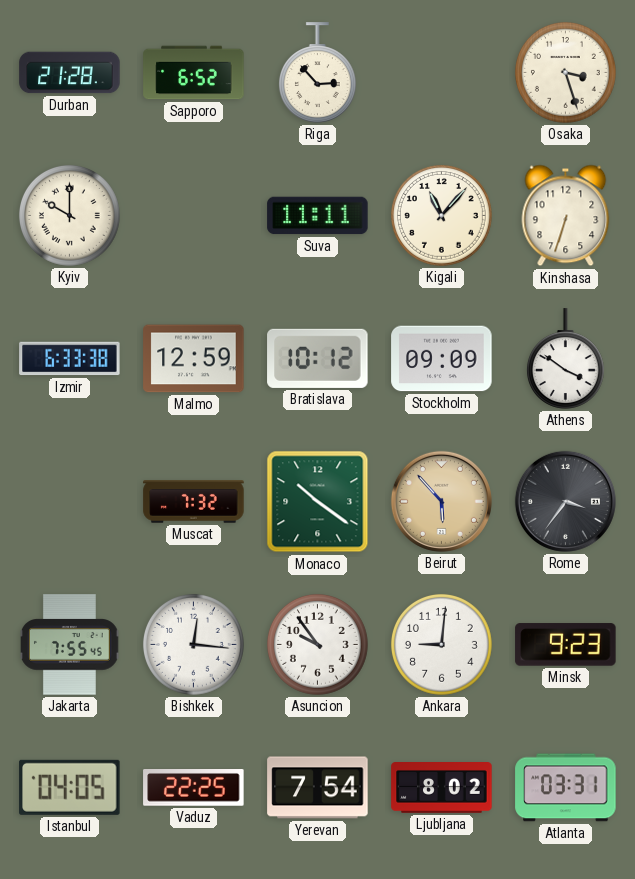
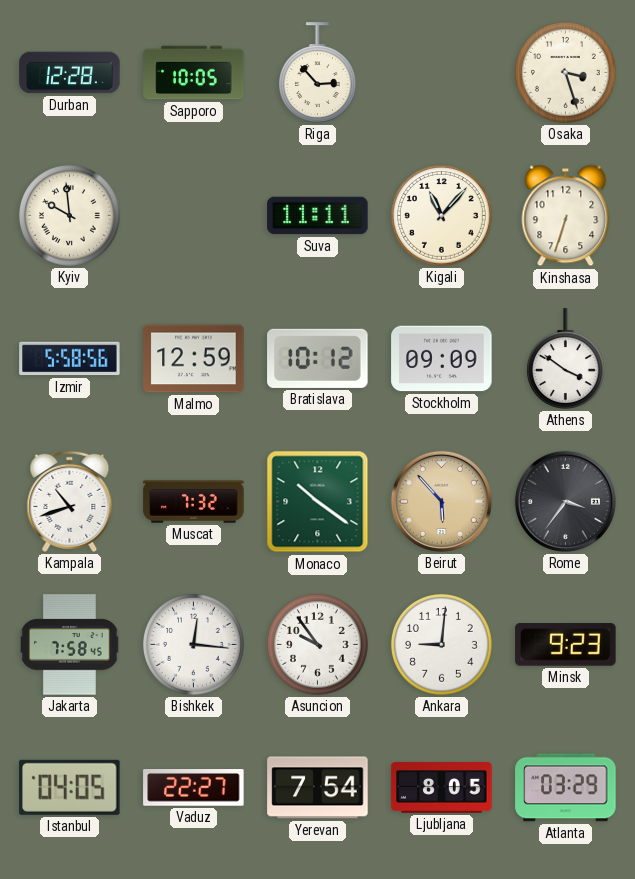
Durban: 21:28 -> 12:28
Sapporo: 6:52 -> 10:05
Kyiv: 10:00 -> 9:59
Izmir: 6:33 -> 5:58
Kampala: none -> 10:42
Jakarta: 7:55 -> 7:58
Vaduz: 22:25 -> 22:27
Ljubljana: 8:02 -> 8:05
Atlanta: 03:31 -> 03:29
